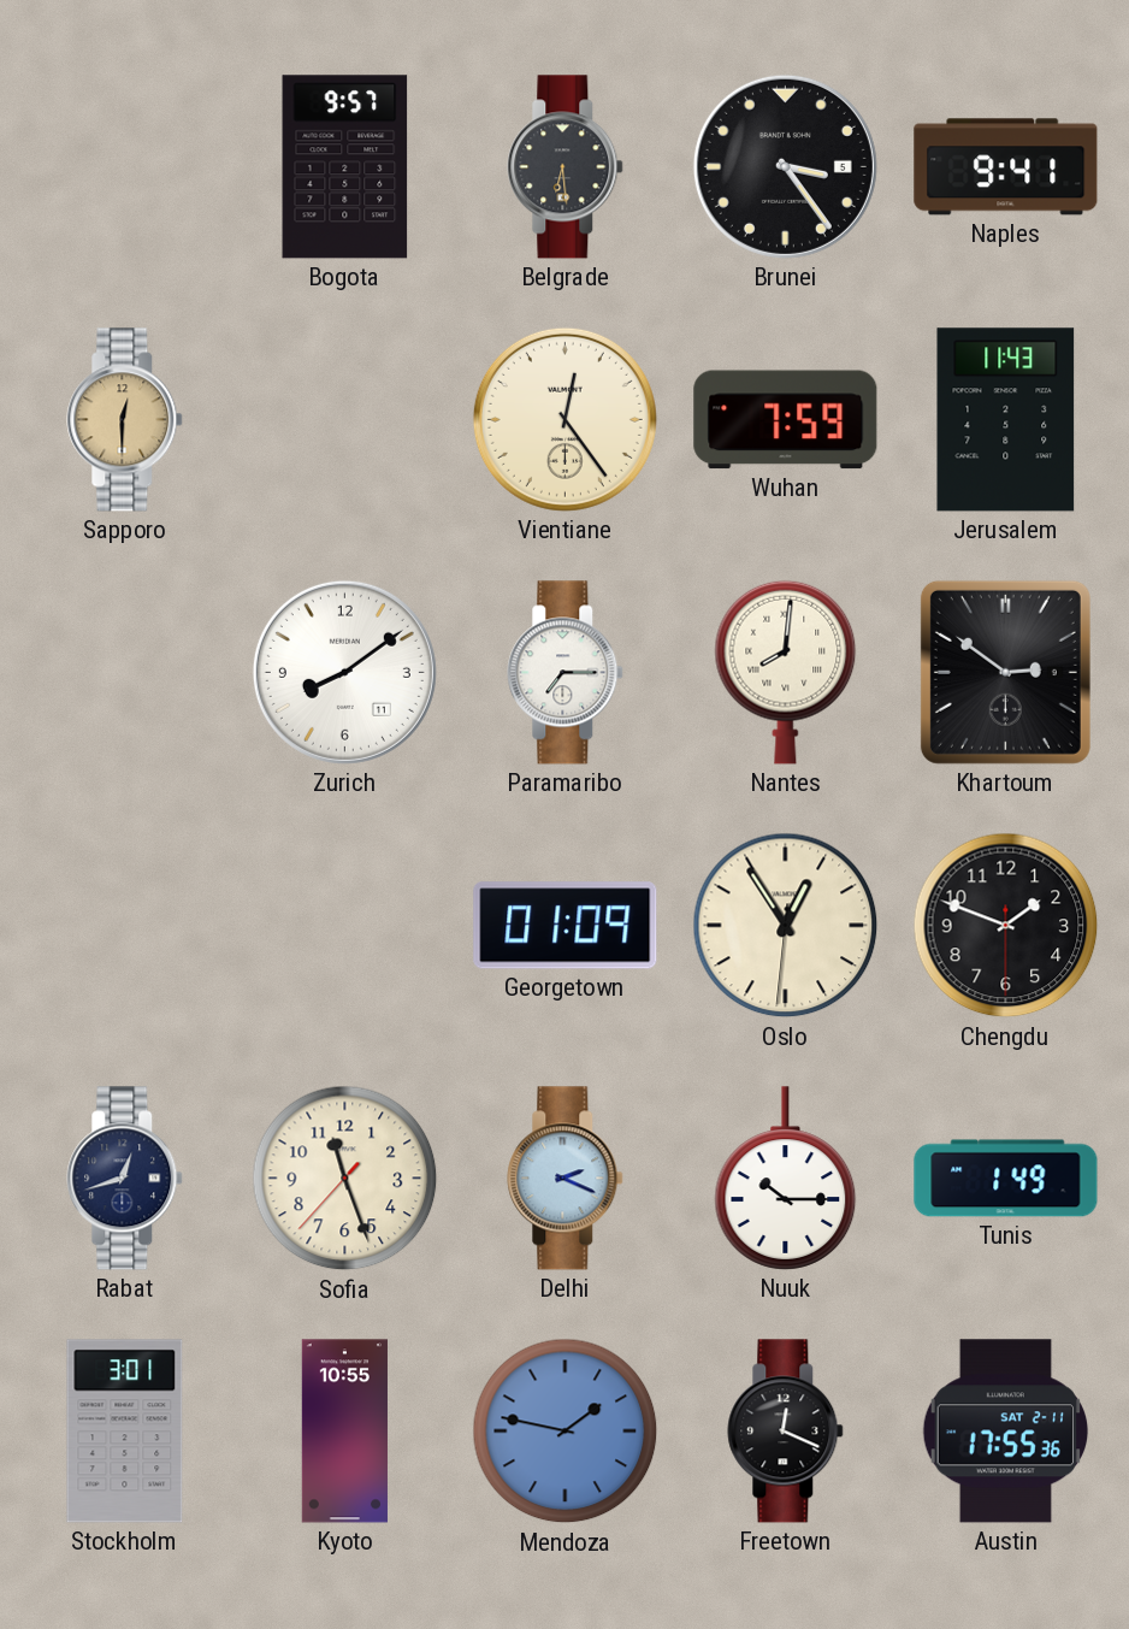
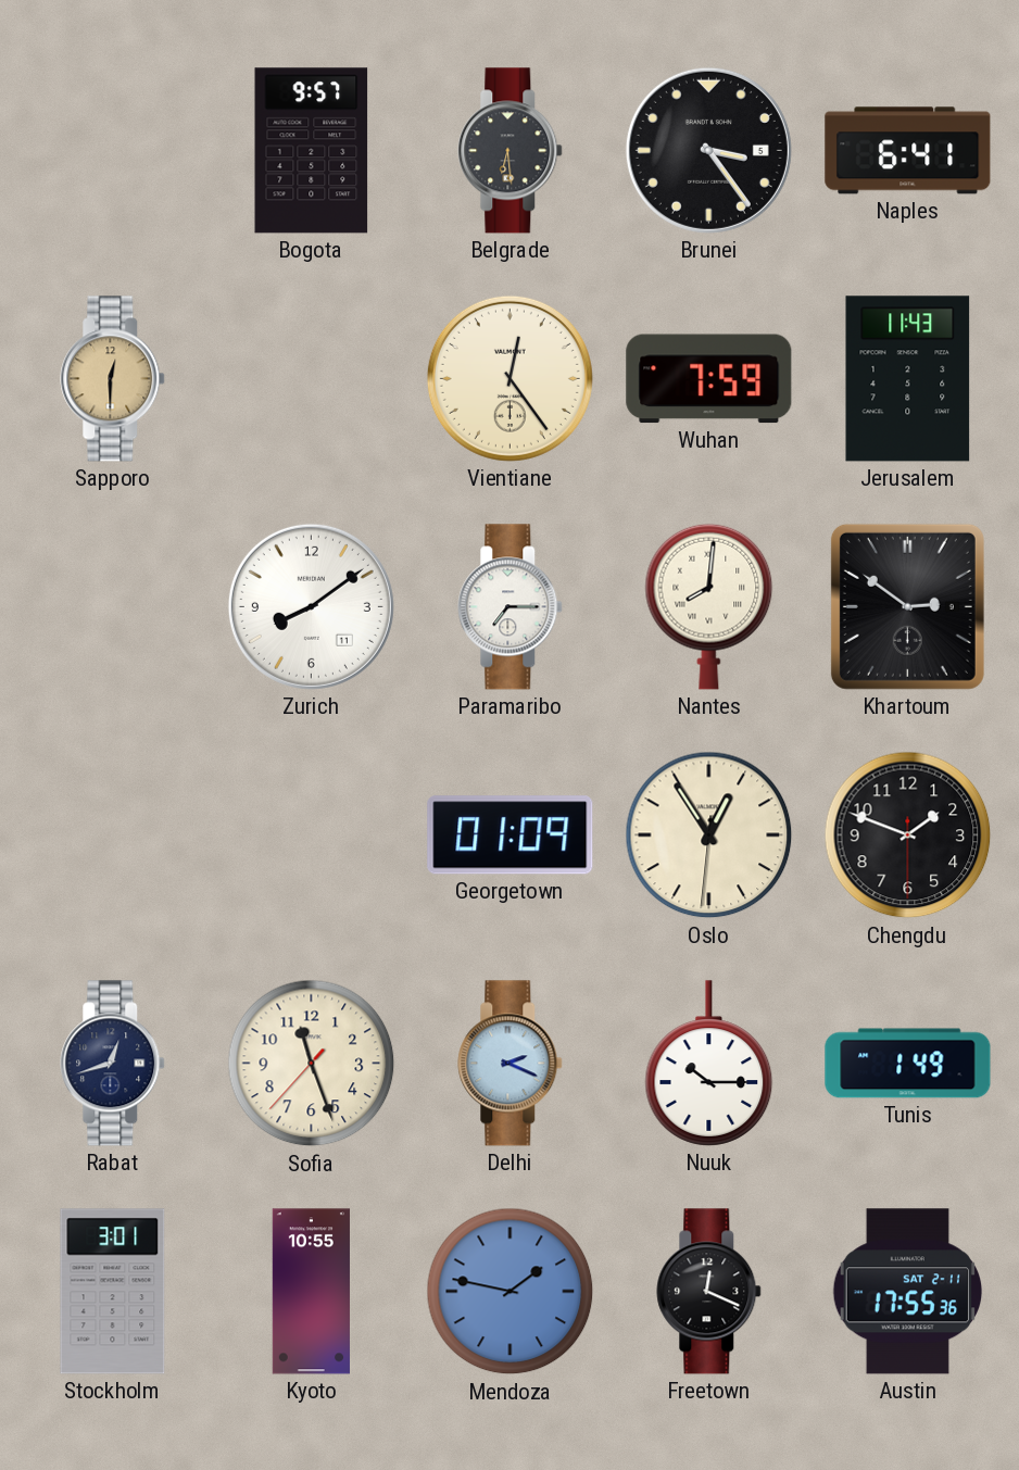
Naples: 9:41 -> 6:41
